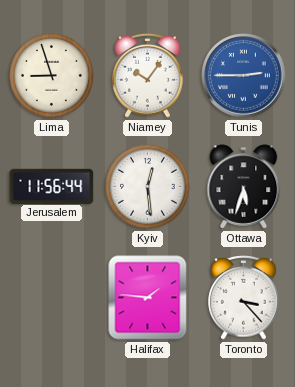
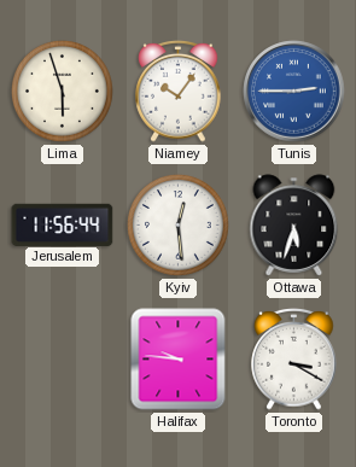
Lima: 8:57 -> 5:57
Halifax: 1:46 -> 9:46
Toronto: 3:23 -> 3:20
